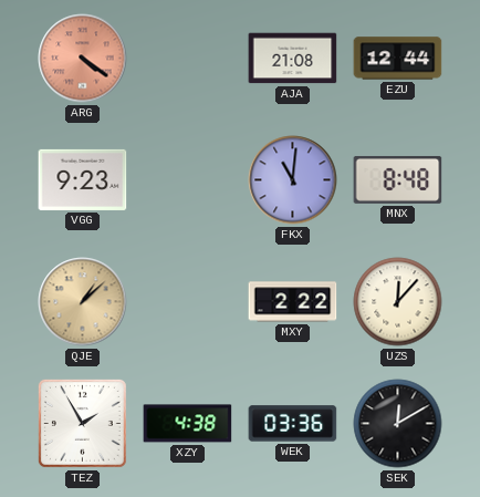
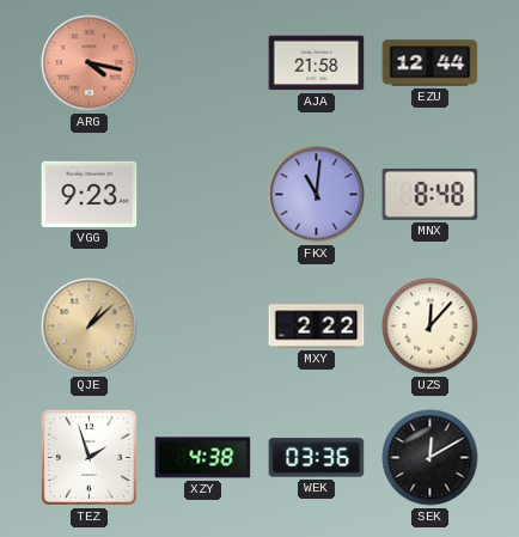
ARG: 4:21 -> 4:17
AJA: 21:08 -> 21:58
TEZ: 1:55 -> 1:57
